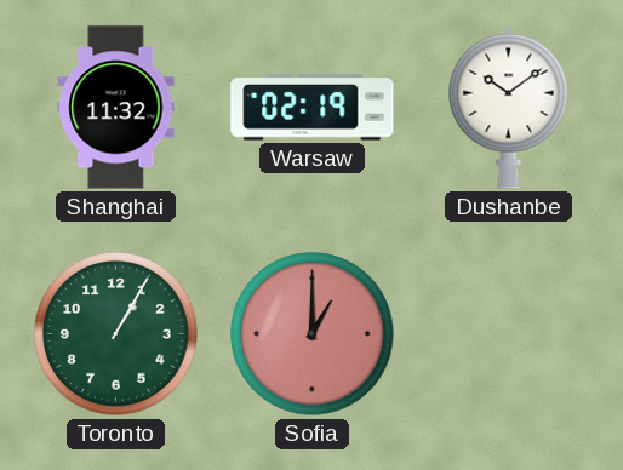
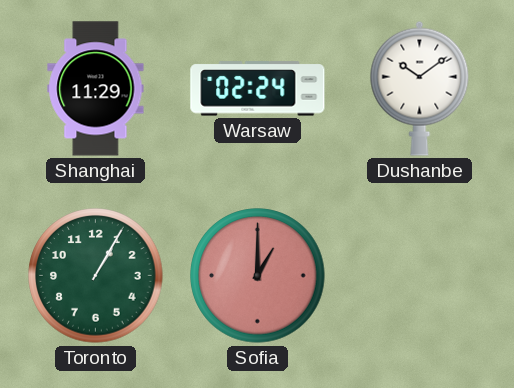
Shanghai: 11:32 -> 11:29
Warsaw: 02:19 -> 02:24
